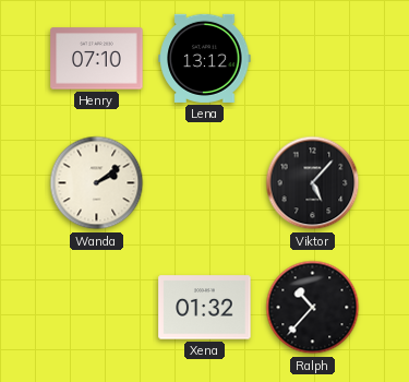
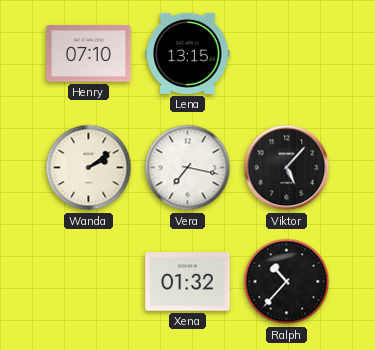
Lena: 13:12 -> 13:15
Vera: none -> 7:17
